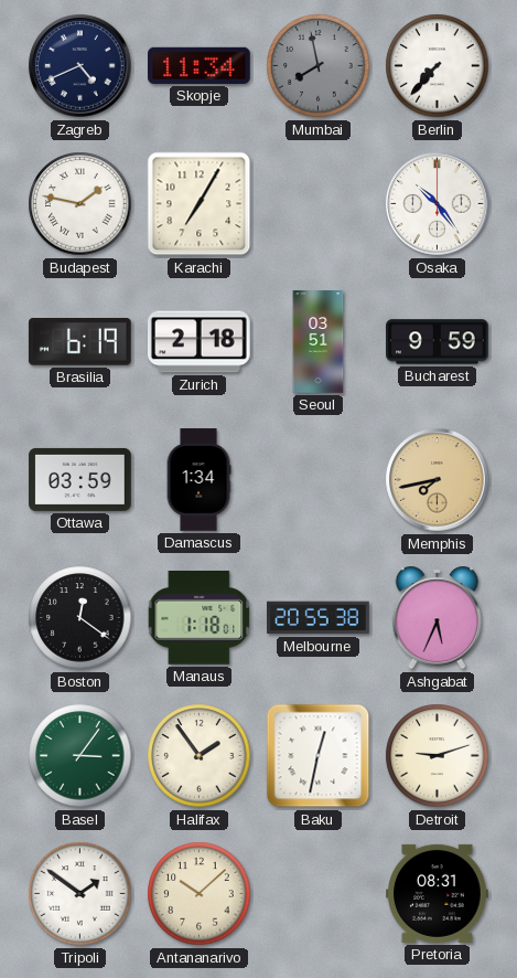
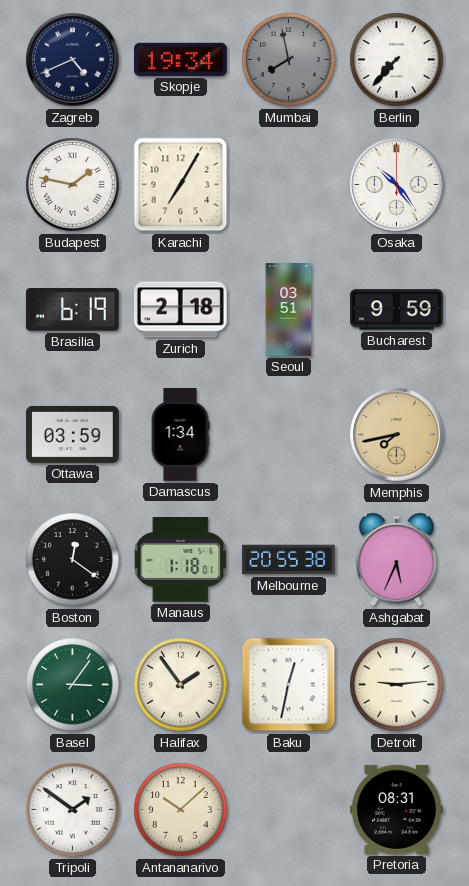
Skopje: 11:34 -> 19:34
Detroit: 9:12 -> 9:14
